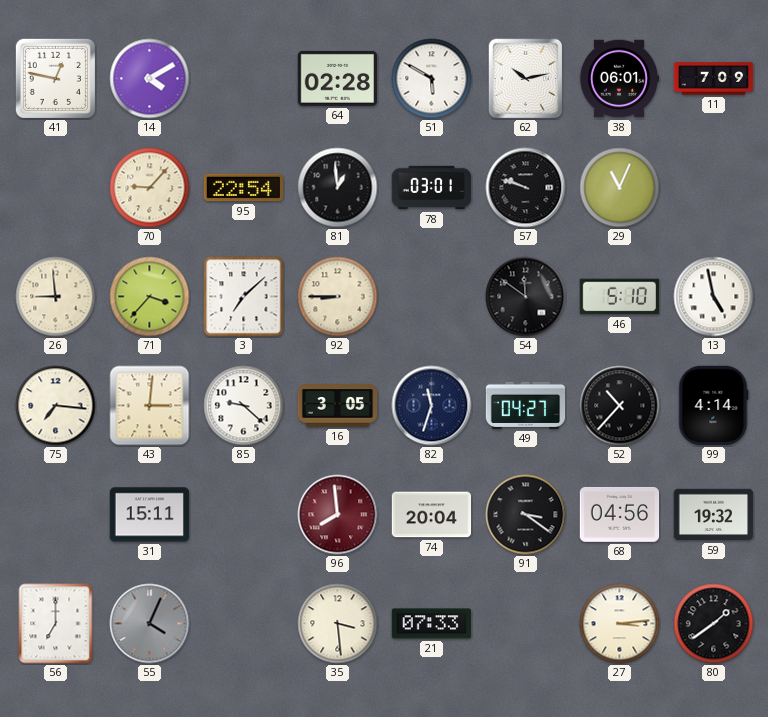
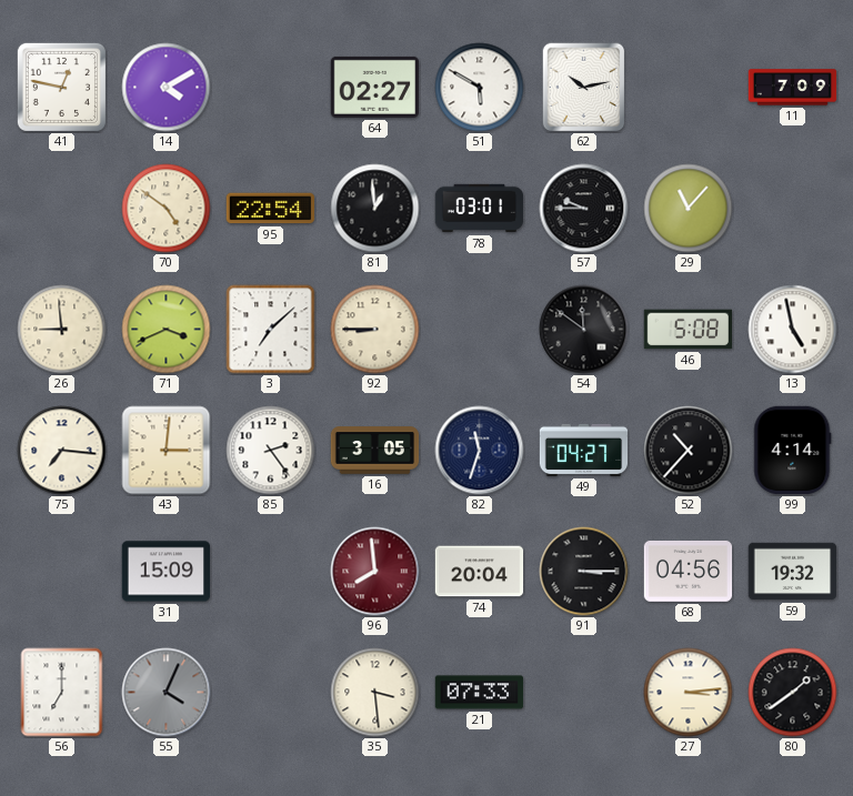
64: 02:28 -> 02:27
38: 06:01 -> none
70: 9:07 -> 4:51
57: 9:48 -> 9:45
29: 11:04 -> 11:07
71: 3:37 -> 3:41
46: 5:10 -> 5:08
85: 9:22 -> 2:24
31: 15:11 -> 15:09
91: 3:21 -> 3:15
